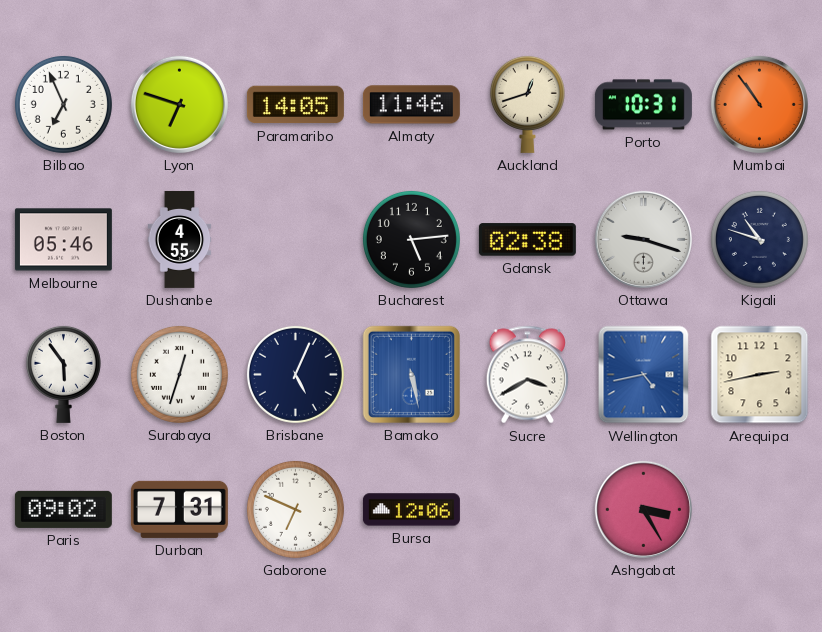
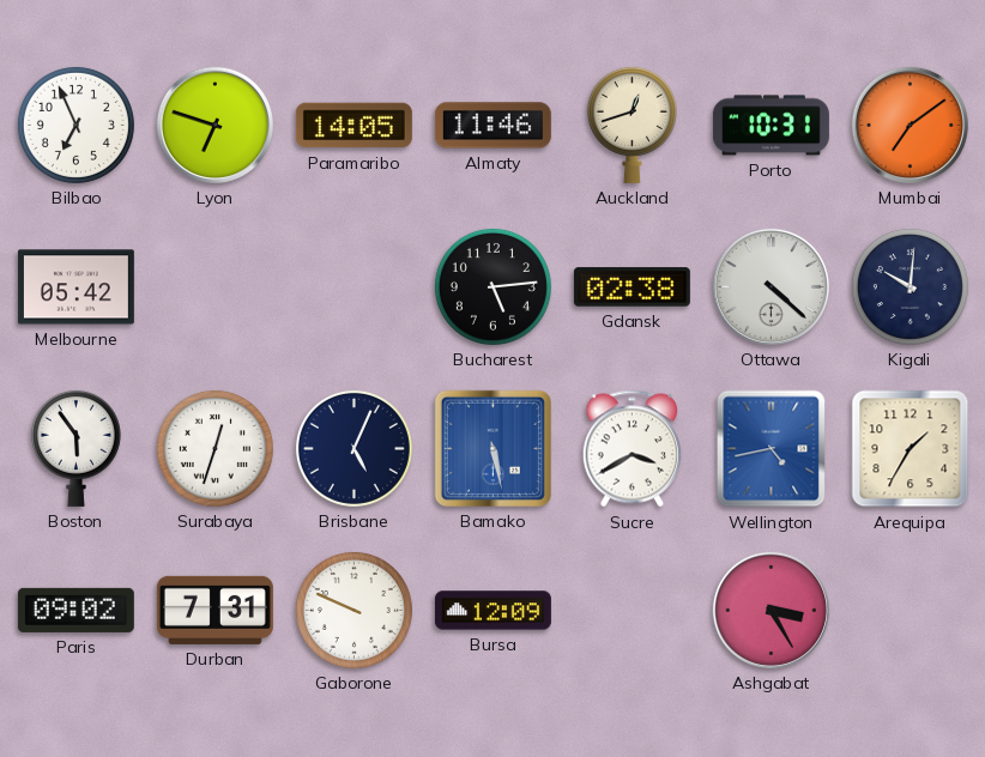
Mumbai: 10:54 -> 7:09
Melbourne: 05:46 -> 05:42
Dushanbe: 4:55 -> none
Ottawa: 9:18 -> 4:22
Kigali: 10:48 -> 10:01
Arequipa: 2:43 -> 1:35
Gaborone: 6:49 -> 9:49
Bursa: 12:06 -> 12:09
